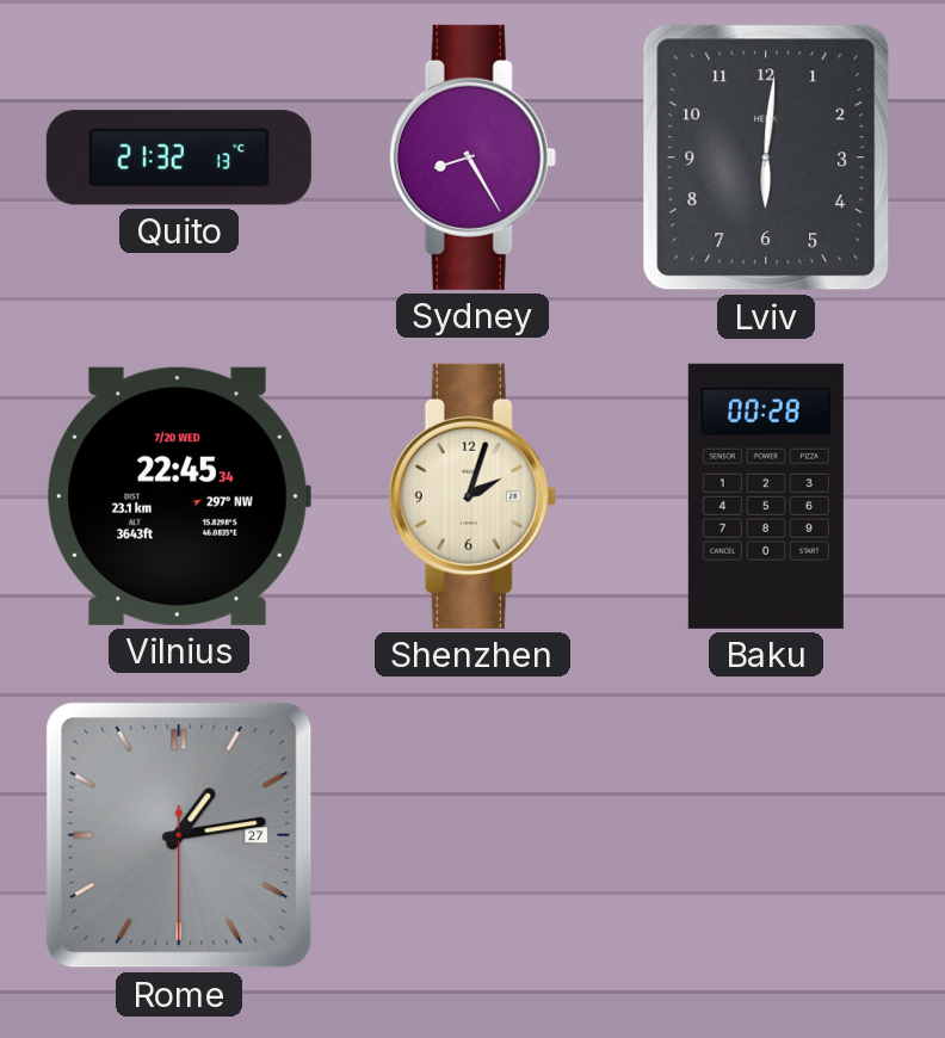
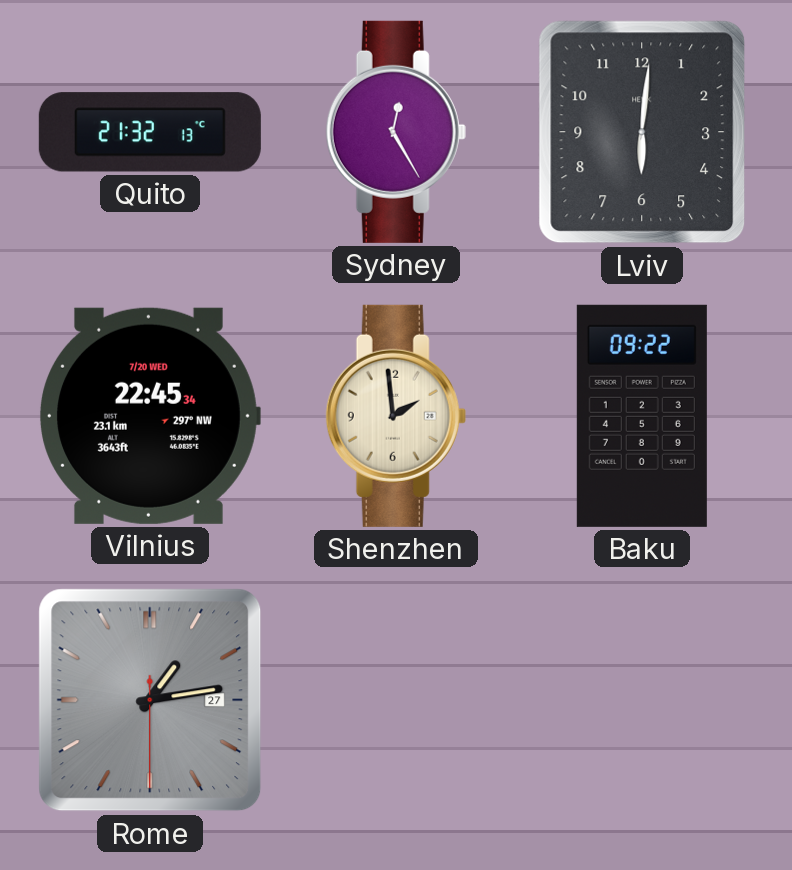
Sydney: 8:25 -> 12:25
Shenzhen: 2:03 -> 1:59
Baku: 00:28 -> 09:22
